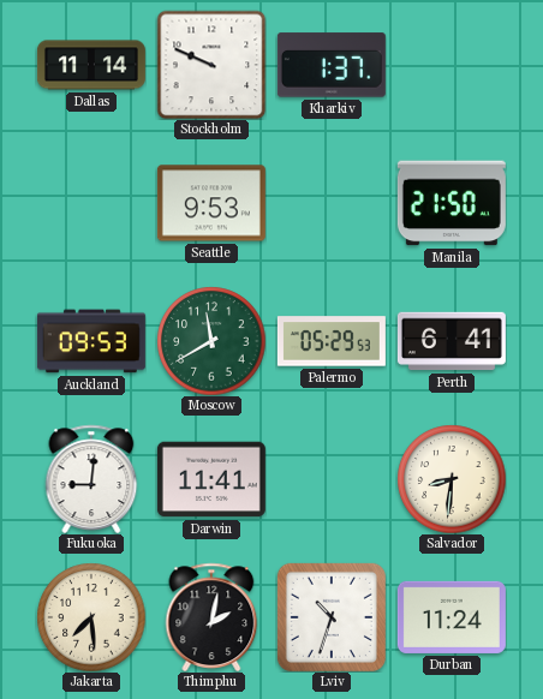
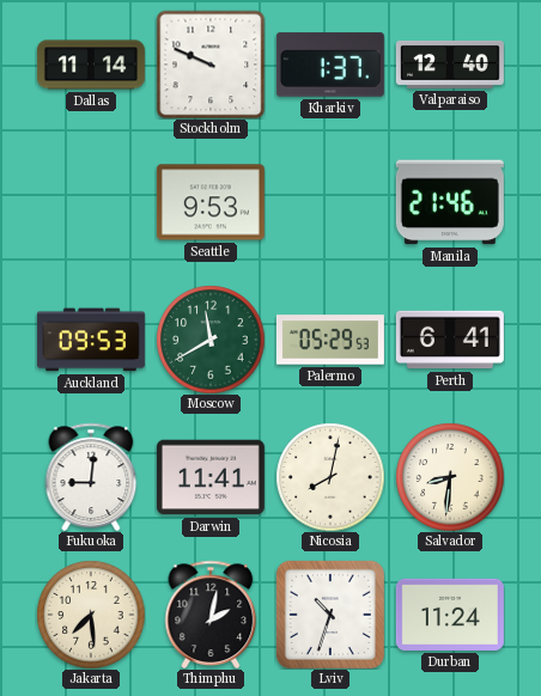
Valparaiso: none -> 12:40
Manila: 21:50 -> 21:46
Nicosia: none -> 8:02
